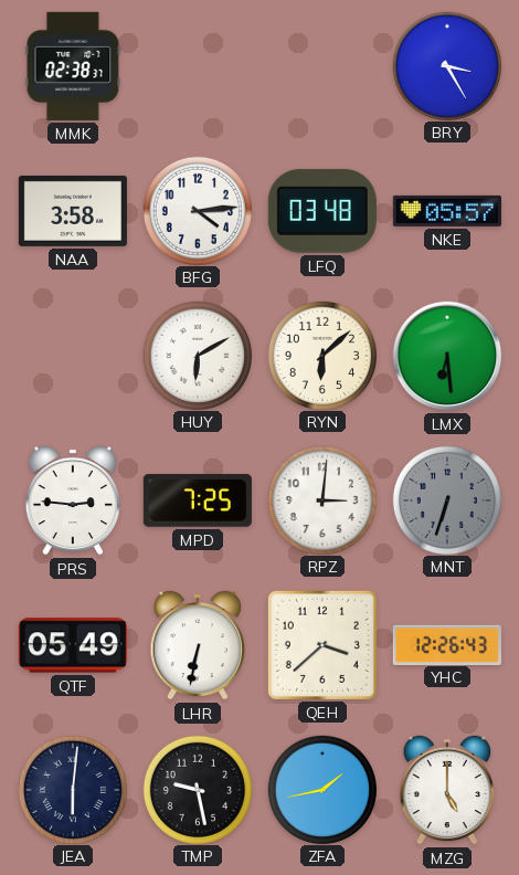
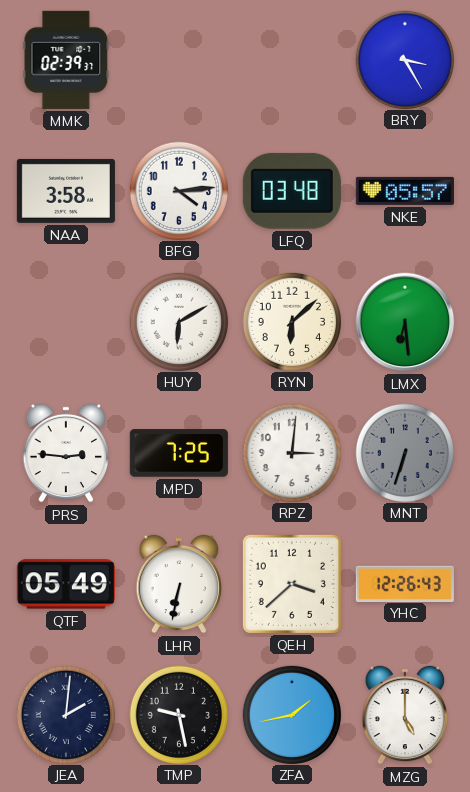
MMK: 02:38 -> 02:39
JEA: 6:01 -> 2:01
